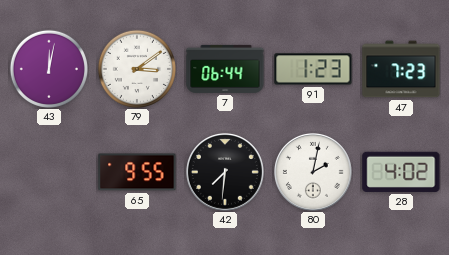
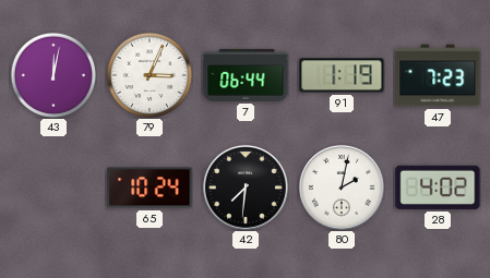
79: 3:09 -> 3:04
91: 1:23 -> 1:19
65: 9:55 -> 10:24
